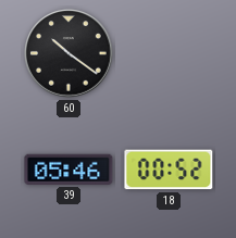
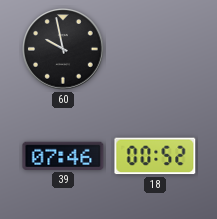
60: 10:21 -> 9:58
39: 05:46 -> 07:46
